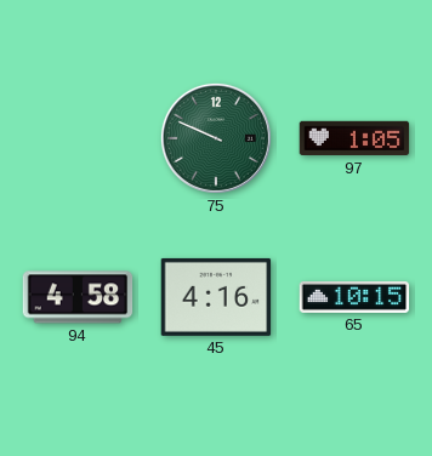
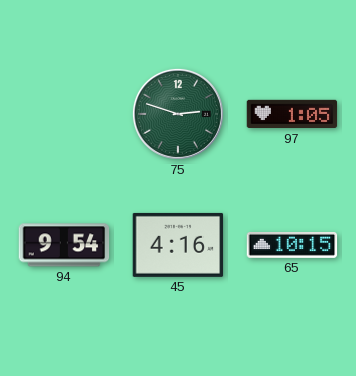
75: 9:49 -> 2:48
94: 4:58 -> 9:54
